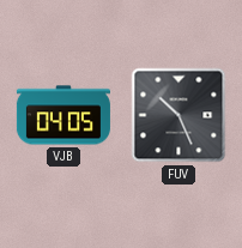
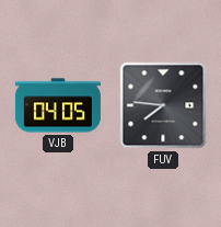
FUV: 10:26 -> 7:46
